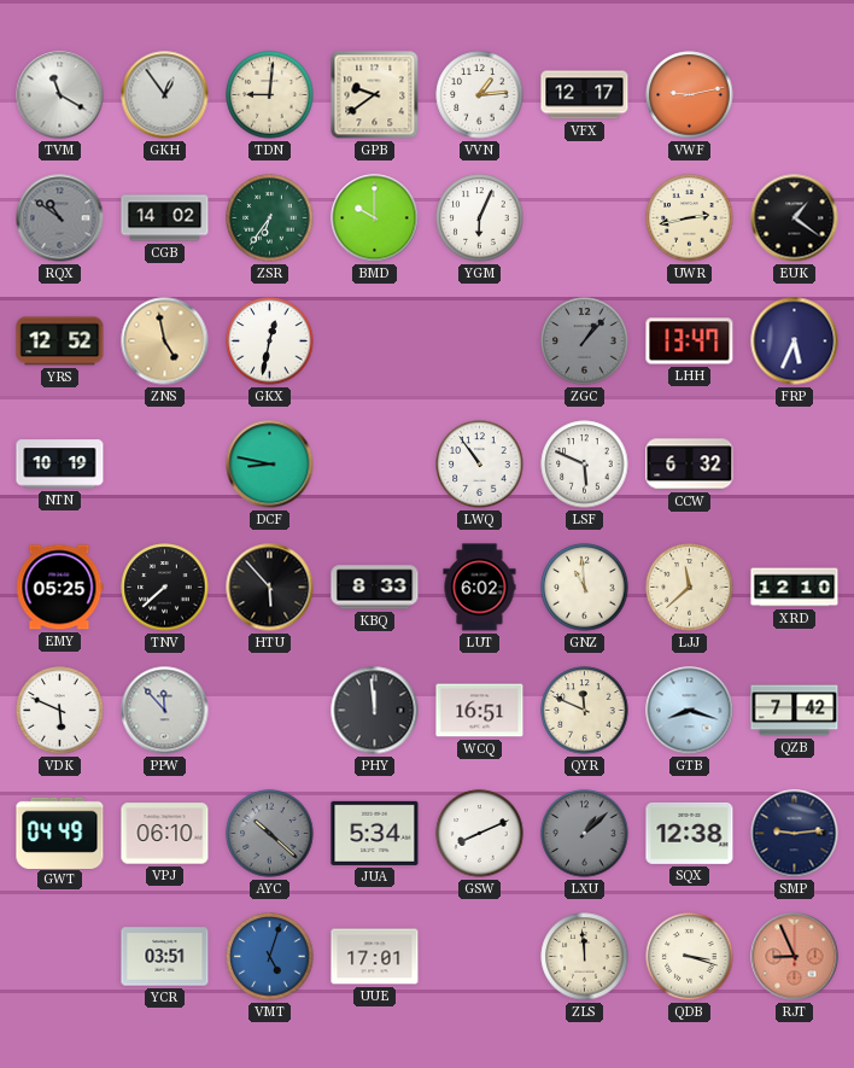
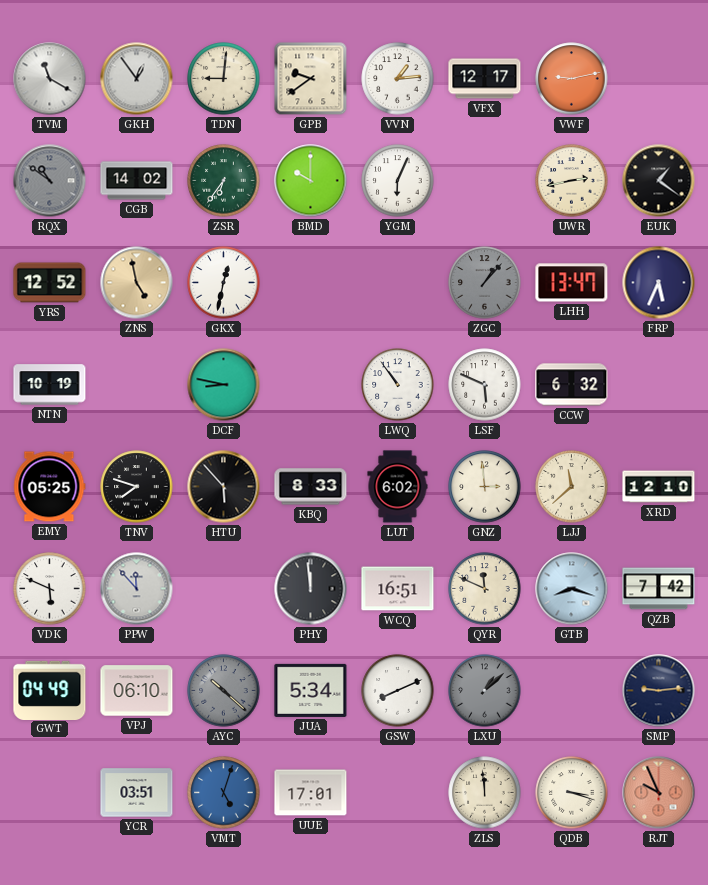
TNV: 7:38 -> 7:48
GNZ: 10:59 -> 2:59
SQX: 12:38 -> none
RJT: 8:56 -> 9:56
